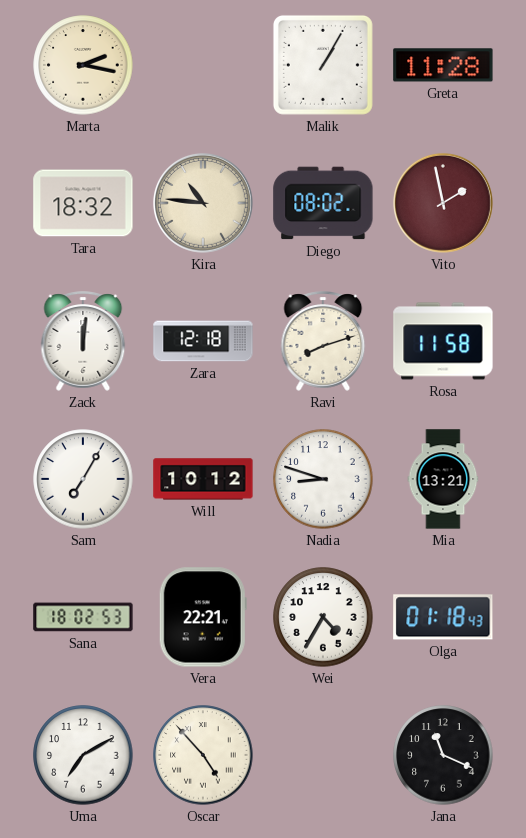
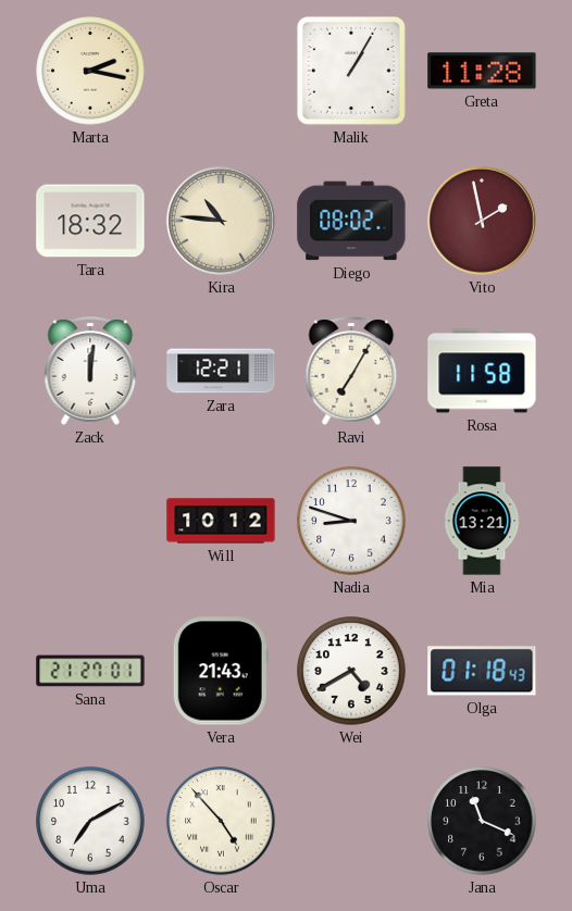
Zara: 12:18 -> 12:21
Ravi: 8:12 -> 7:05
Sam: 7:05 -> none
Sana: 18:02 -> 21:27
Vera: 22:21 -> 21:43
Wei: 4:35 -> 4:40
